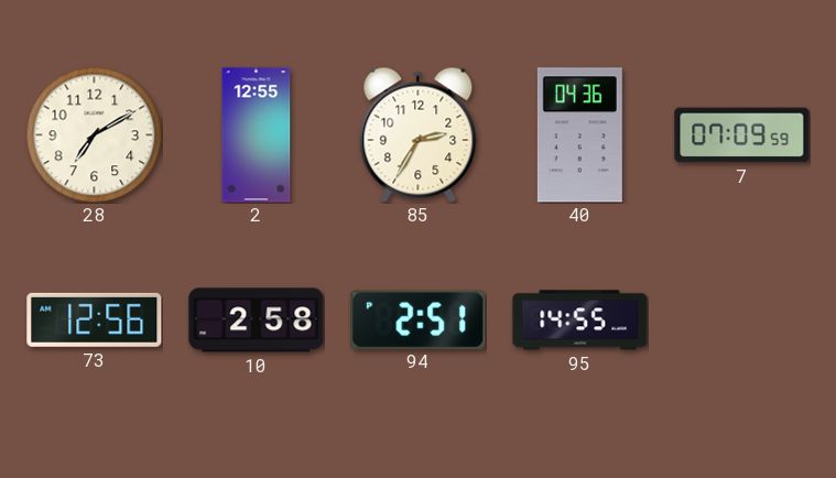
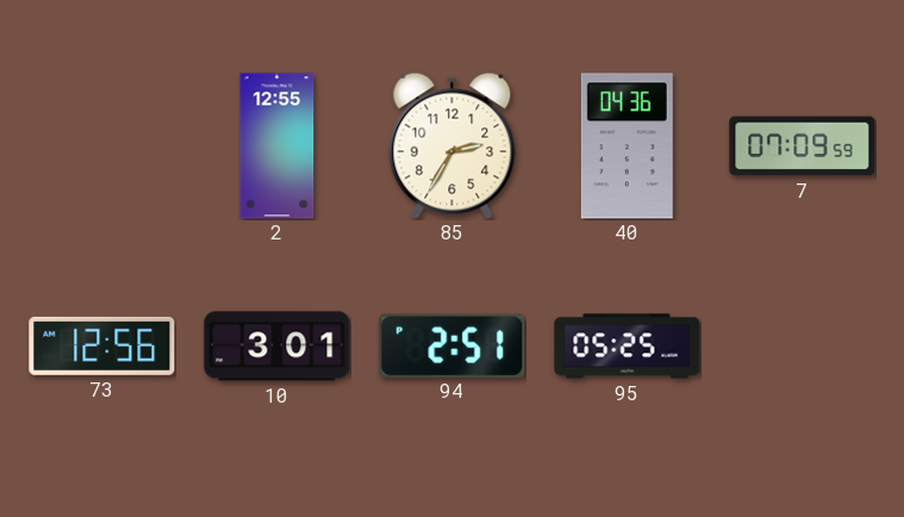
28: 7:10 -> none
10: 2:58 -> 3:01
95: 14:55 -> 05:25
